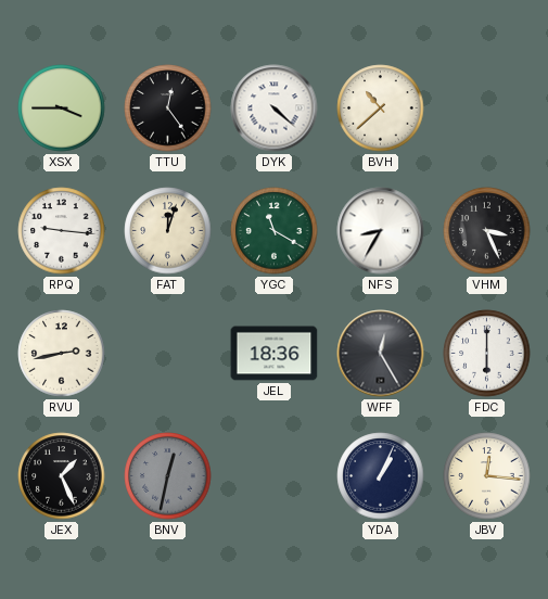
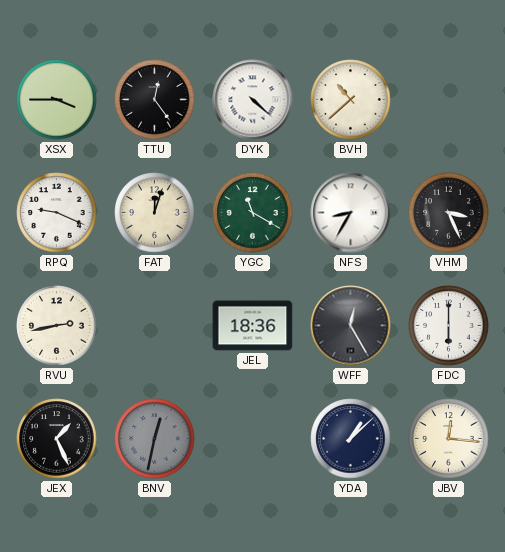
RPQ: 9:16 -> 9:19
YDA: 1:04 -> 1:08
